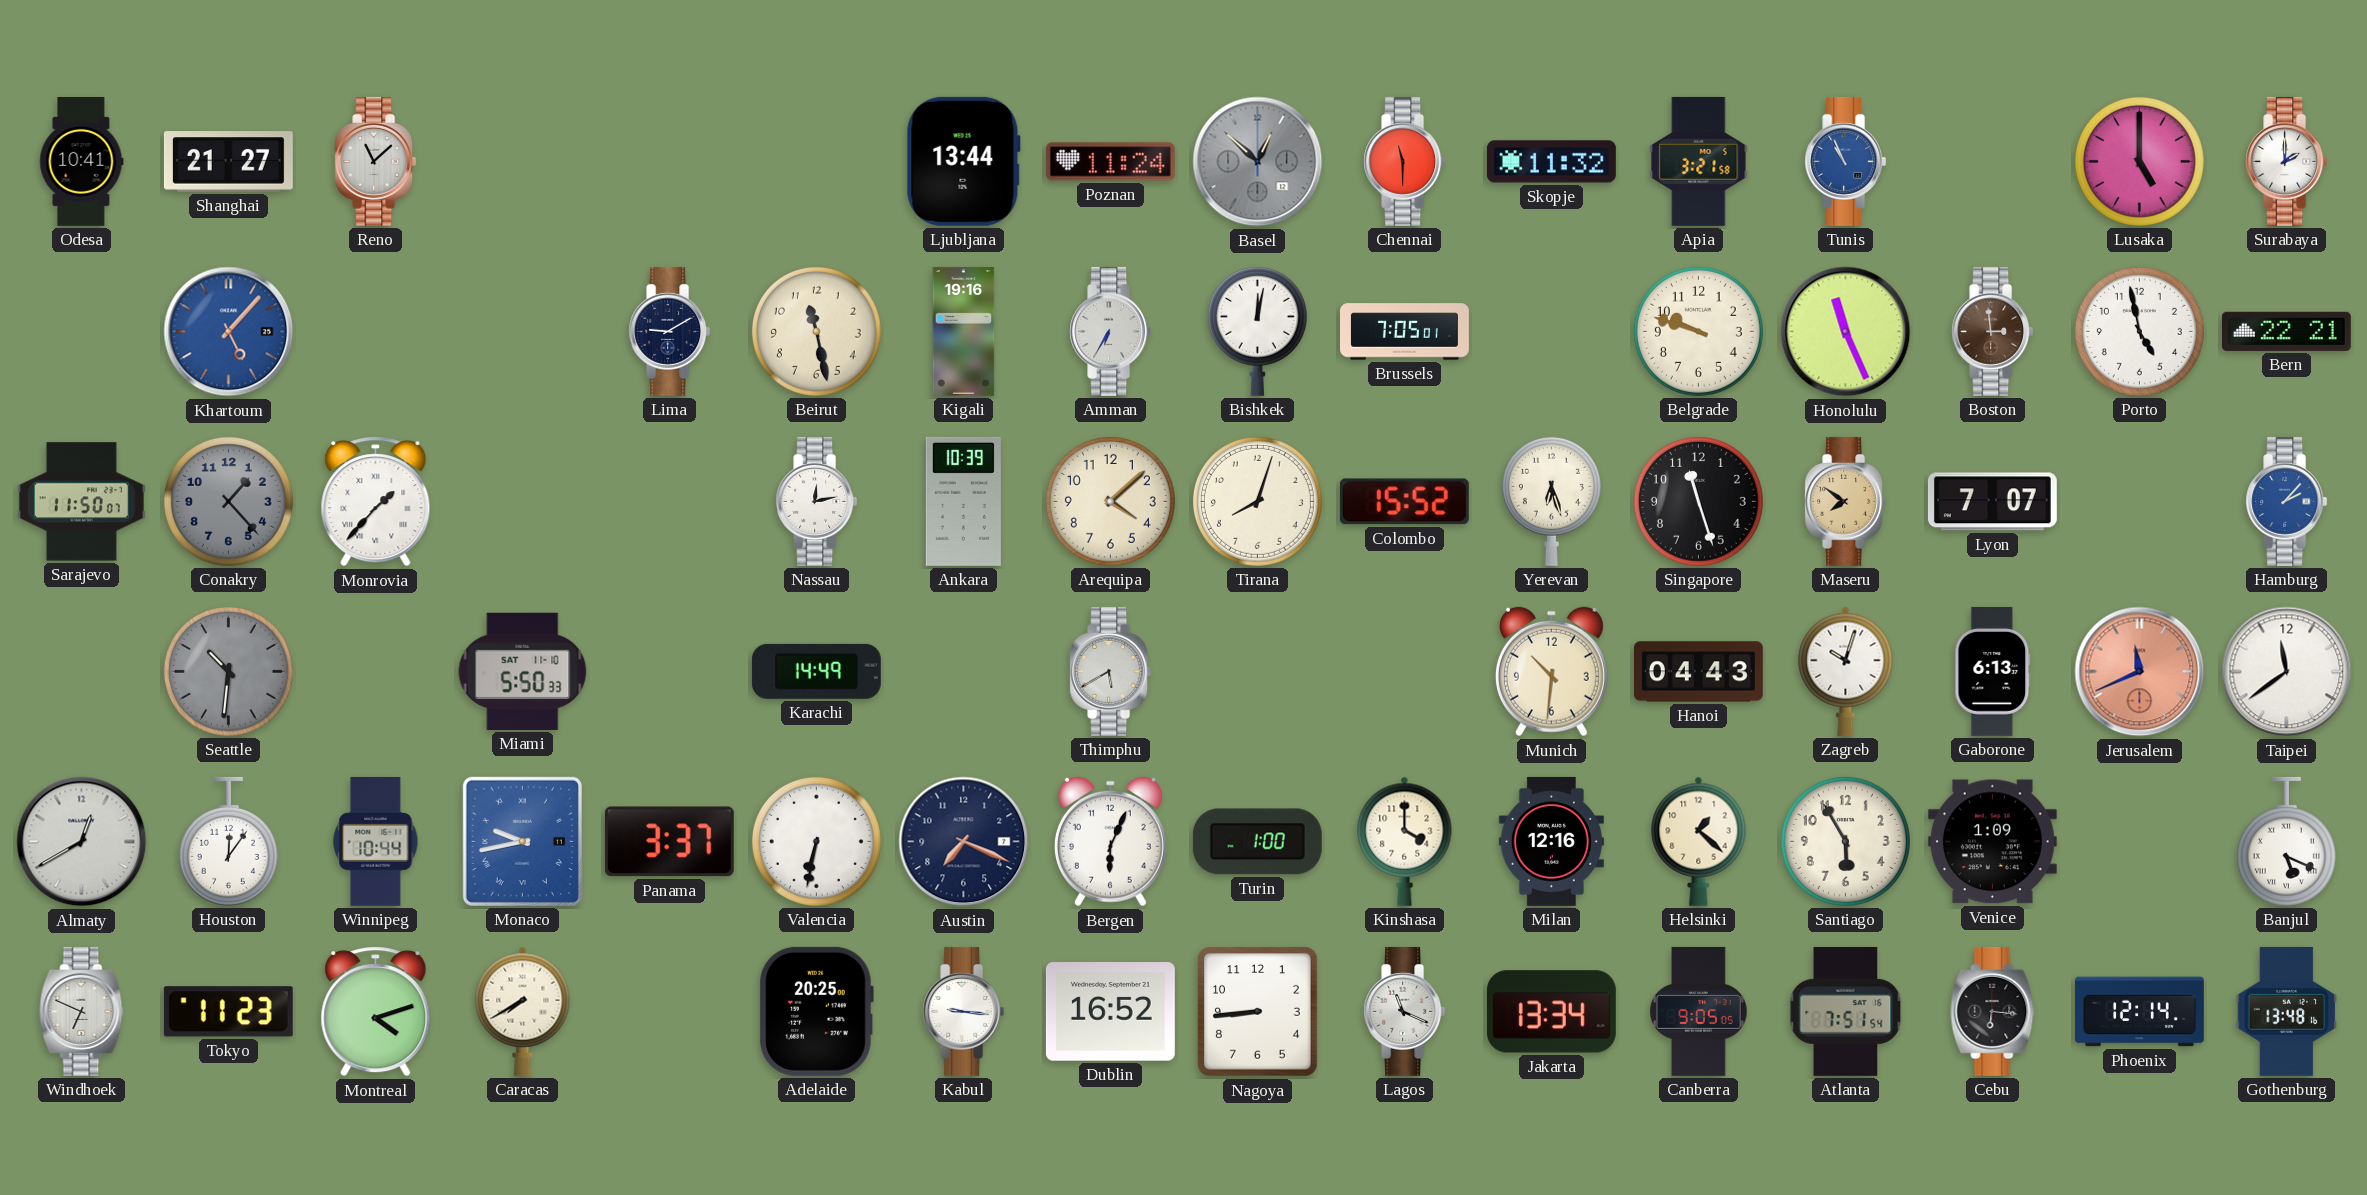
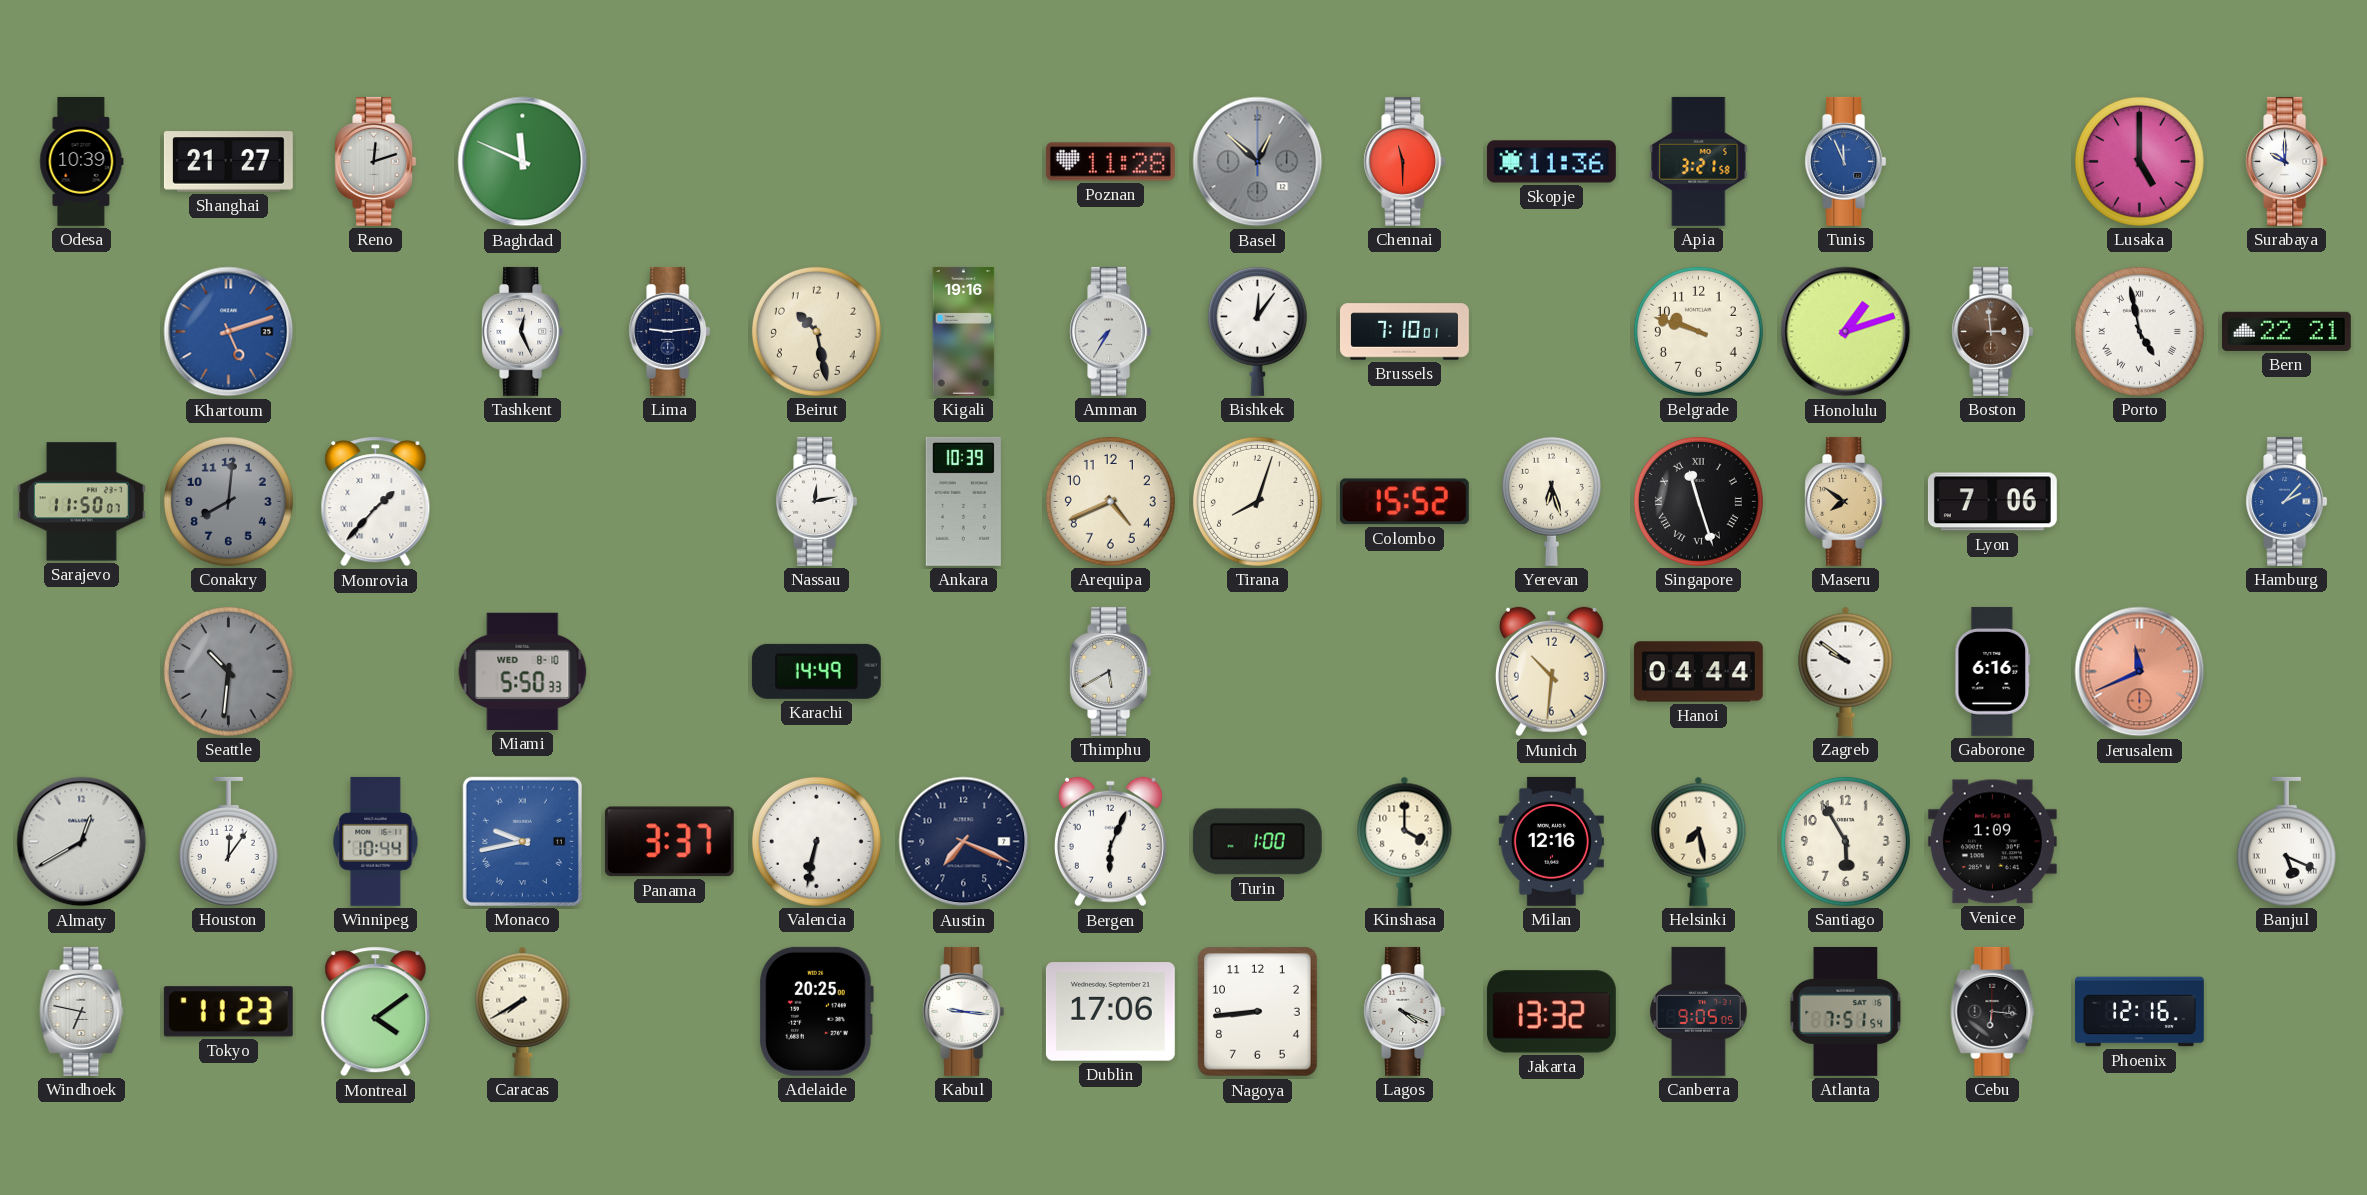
Odesa: 10:41 -> 10:39
Reno: 11:08 -> 12:12
Baghdad: none -> 11:49
Ljubljana: 13:44 -> none
Poznan: 11:24 -> 11:28
Skopje: 11:32 -> 11:36
Tunis: 10:56 -> 11:56
Surabaya: 2:00 -> 10:00
Khartoum: 5:07 -> 5:12
Tashkent: none -> 12:26
Lima: 9:10 -> 9:14
Beirut: 11:28 -> 10:28
Amman: 6:35 -> 7:35
Bishkek: 12:02 -> 12:06
Brussels: 7:05 -> 7:10
Honolulu: 11:26 -> 1:12
Porto numerals: Arabic -> Roman
Conakry: 1:23 -> 8:01
Arequipa: 4:08 -> 4:41
Singapore numerals: Arabic -> Roman
Lyon: 7:07 -> 7:06
Miami date: SAT 11-10 -> WED 8-10
Hanoi: 04:43 -> 04:44
Zagreb: 10:03 -> 9:51
Gaborone: 6:13 -> 6:16
Taipei: 11:39 -> none
Helsinki: 1:22 -> 7:28
Windhoek: 6:49 -> 6:47
Montreal: 4:12 -> 4:09
Dublin: 16:52 -> 17:06
Lagos: 11:19 -> 4:19
Jakarta: 13:34 -> 13:32
Phoenix: 12:14 -> 12:16
Gothenburg: 13:48 -> none
